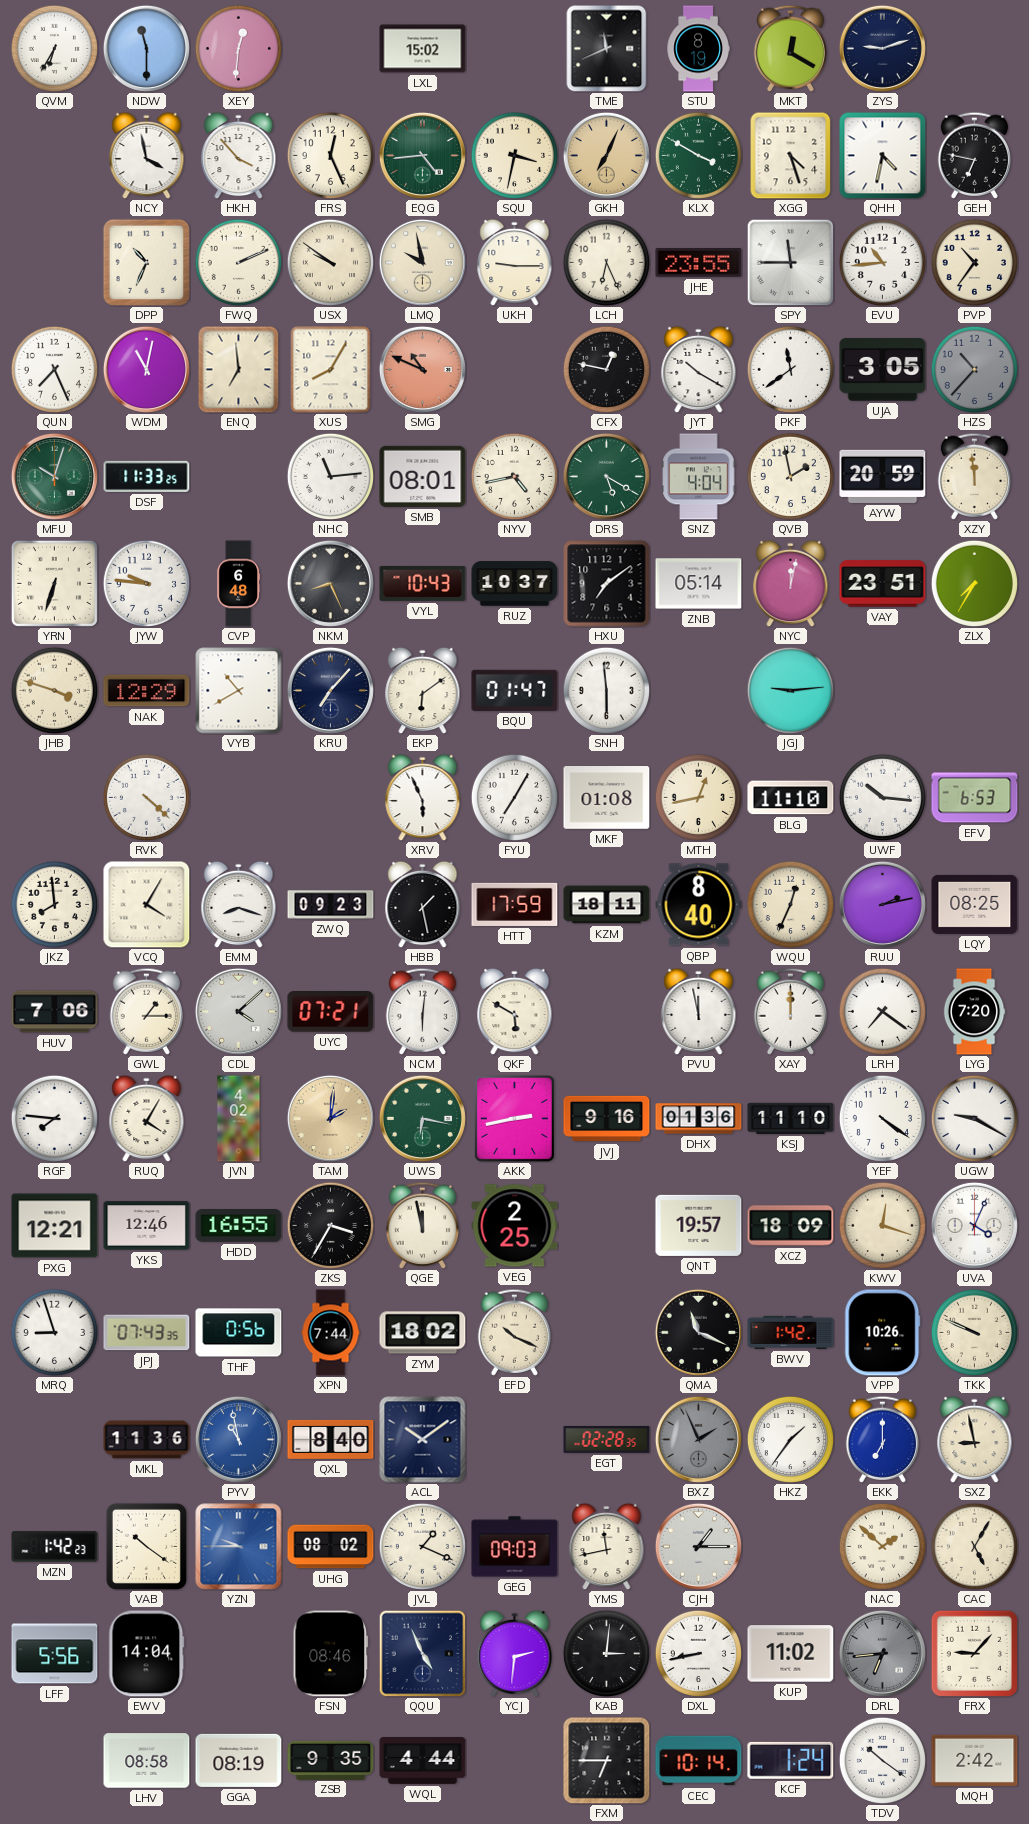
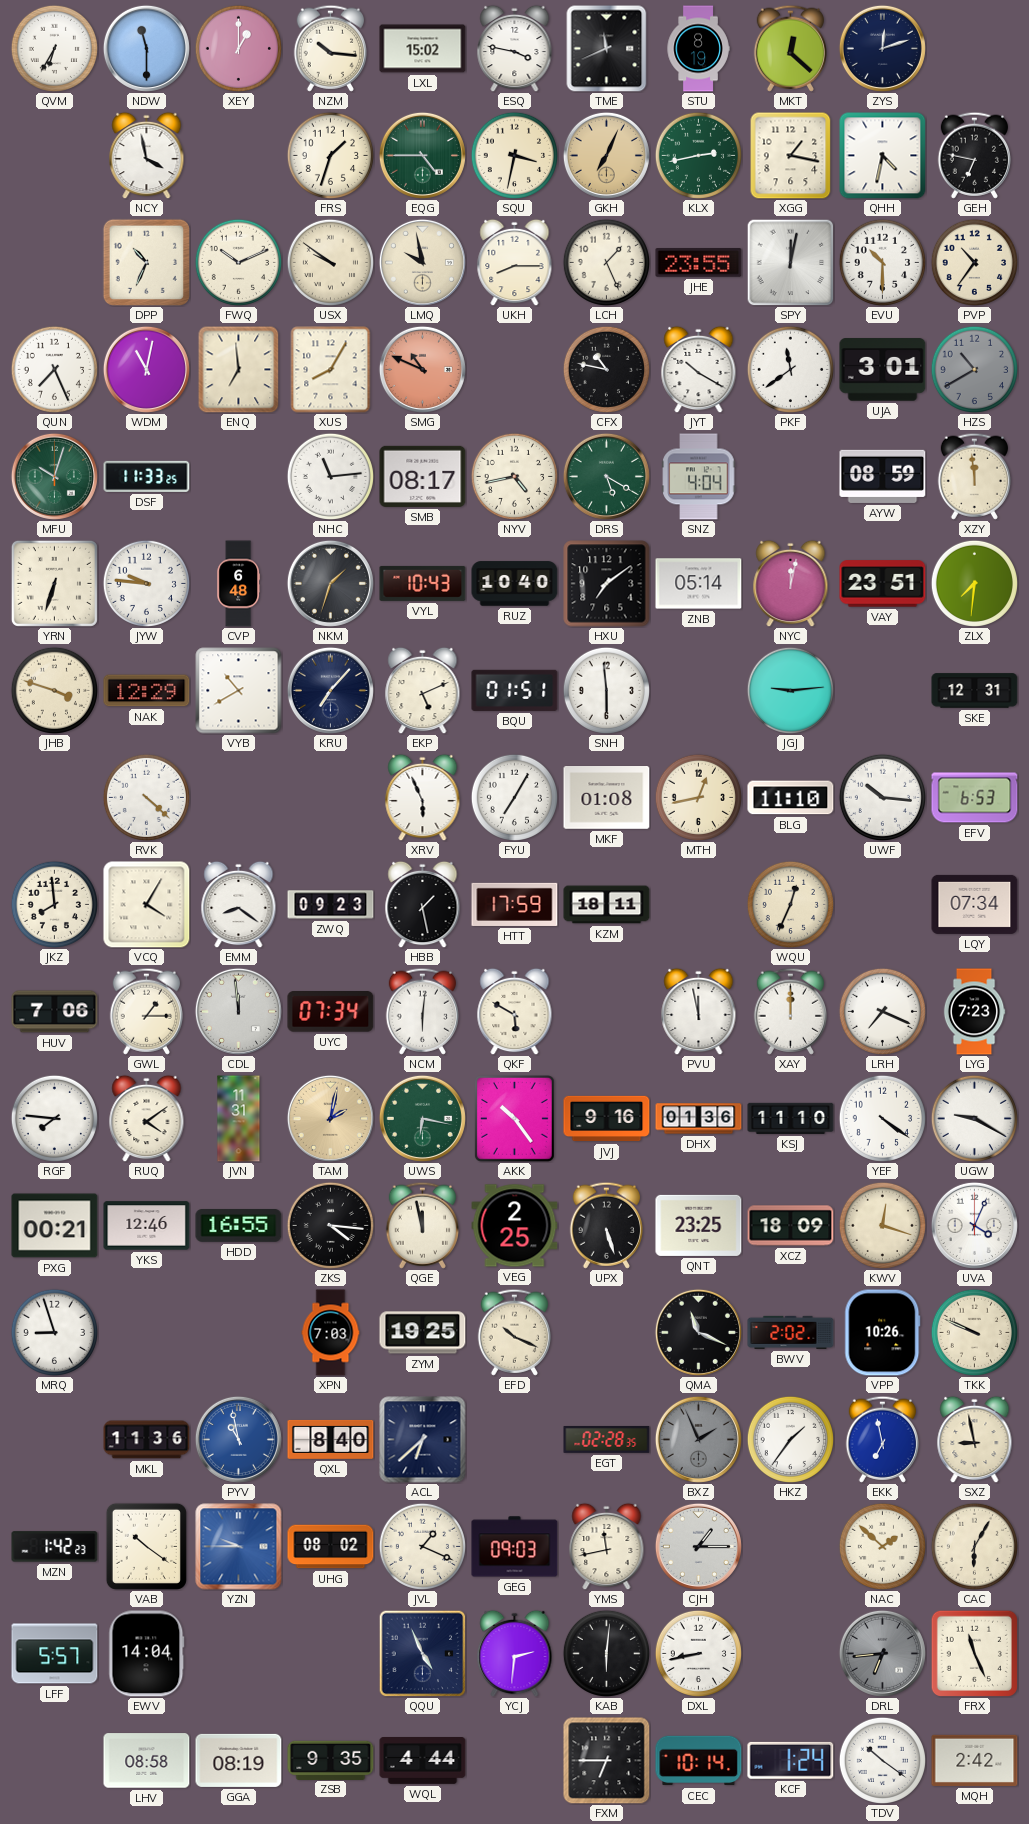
XEY: 12:31 -> 1:00
NZM: none -> 10:16
ESQ: none -> 3:47
MKT: 12:20 -> 12:22
ZYS: 9:12 -> 12:12
HKH: 3:53 -> none
FRS: 12:26 -> 1:33
EQG: 4:44 -> 4:45
KLX: 3:50 -> 2:43
XGG: 4:27 -> 1:17
FWQ: 2:11 -> 10:11
UKH: 9:15 -> 8:15
LCH: 6:26 -> 1:26
SPY: 11:45 -> 12:02
EVU: 10:44 -> 10:30
CFX: 12:47 -> 10:47
UJA: 3:05 -> 3:01
HZS: 10:37 -> 10:40
SMB: 08:01 -> 08:17
QVB: 1:58 -> none
AYW: 20:59 -> 08:59
NKM: 8:26 -> 1:33
RUZ: 10:37 -> 10:40
ZLX: 7:35 -> 7:31
EKP: 6:09 -> 5:11
BQU: 01:47 -> 01:51
SKE: none -> 12:31
EMM: 8:18 -> 8:21
QBP: 8:40 -> none
RUU: 2:13 -> none
LQY: 08:25 -> 07:34
CDL: 4:08 -> 11:59
UYC: 07:21 -> 07:34
LRH: 7:21 -> 7:19
LYG: 7:20 -> 7:23
RUQ: 4:05 -> 4:09
JVN: 4:02 -> 11:31
TAM: 2:01 -> 2:02
AKK: 2:43 -> 10:24
PXG: 12:21 -> 00:21
ZKS: 3:35 -> 4:16
UPX: none -> 5:27
QNT: 19:57 -> 23:25
JPJ: 07:43 -> none
THF: 0:56 -> none
XPN: 7:44 -> 7:03
ZYM: 18:02 -> 19:25
BWV: 1:42 -> 2:02
ACL: 10:09 -> 6:38
EKK: 7:00 -> 6:58
CAC: 5:05 -> 6:05
LFF: 5:56 -> 5:57
FSN: 08:46 -> none
KAB: 3:01 -> 6:01
KUP: 11:02 -> none
FRX: 9:07 -> 11:26
